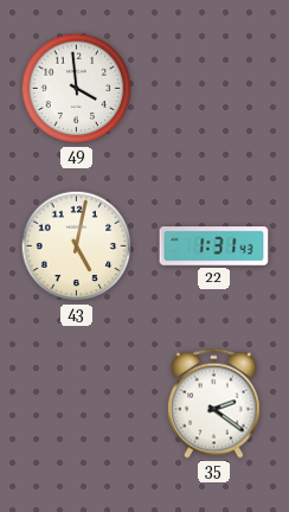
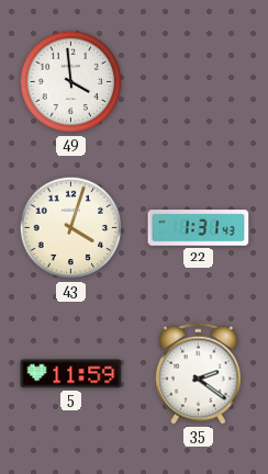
43: 5:02 -> 4:03
5: none -> 11:59
